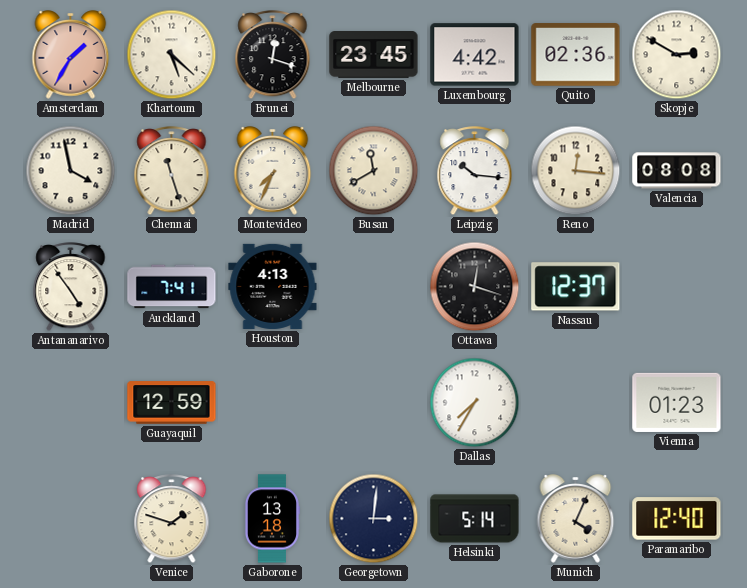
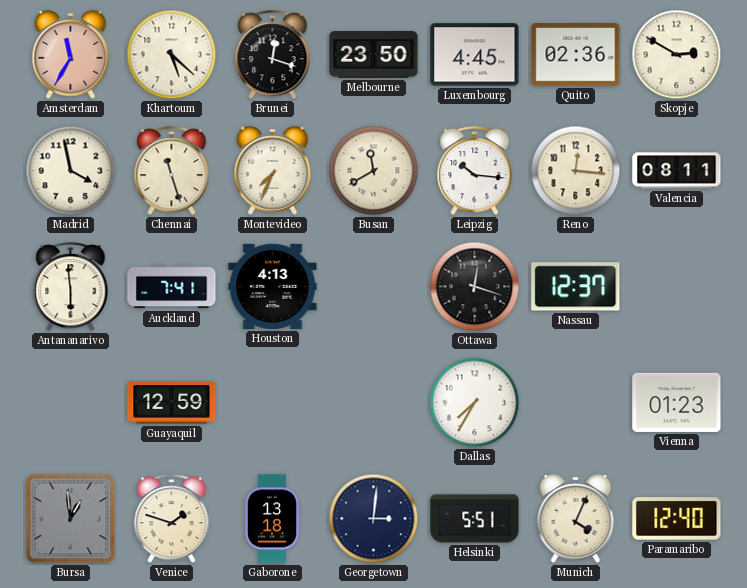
Amsterdam: 1:35 -> 11:35
Melbourne: 23:45 -> 23:50
Luxembourg: 4:42 -> 4:45
Valencia: 08:08 -> 08:11
Antananarivo: 4:54 -> 5:59
Bursa: none -> 12:59
Helsinki: 5:14 -> 5:51
